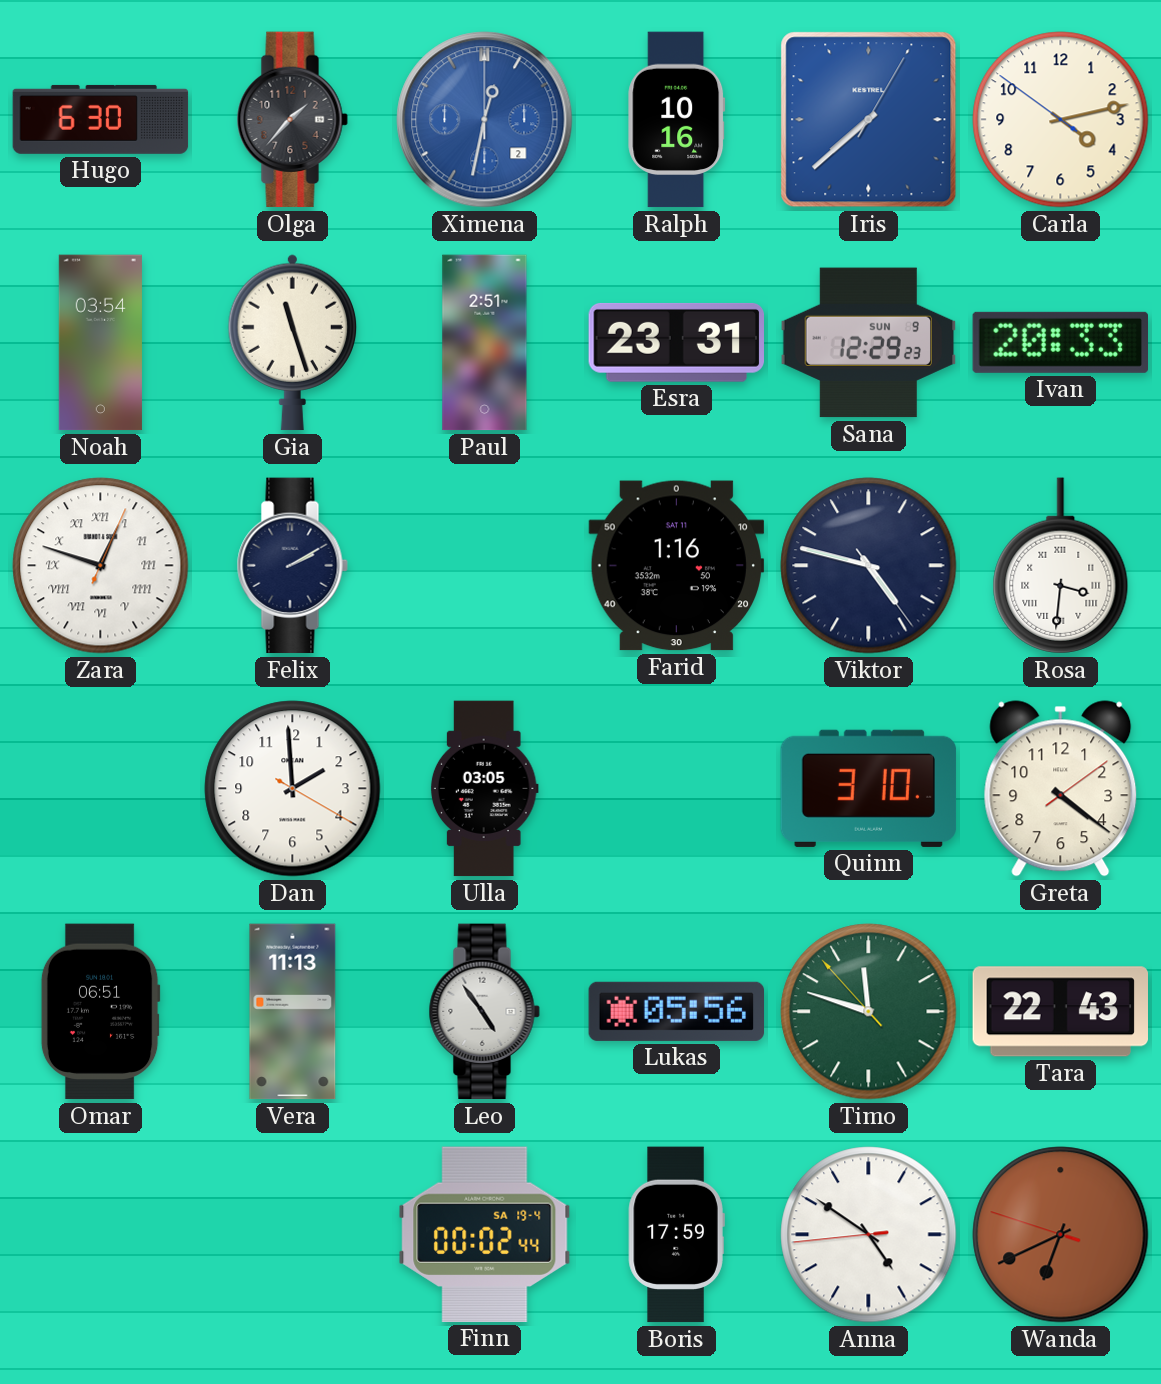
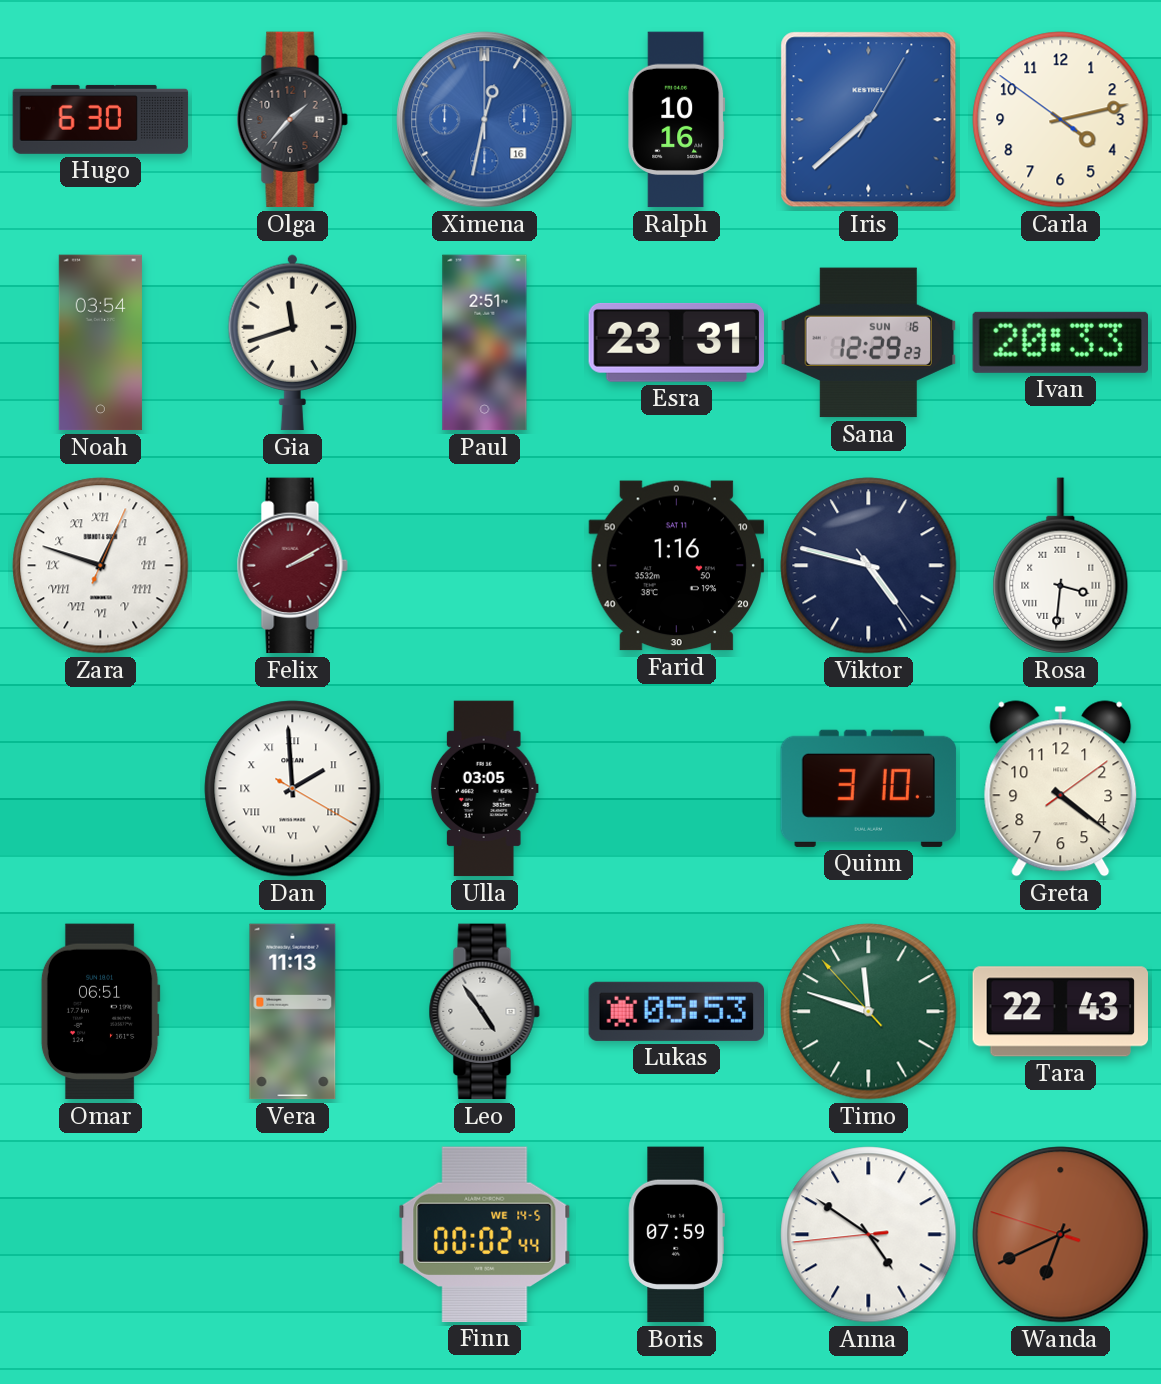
Ximena date: 2 -> 16
Gia: 11:27 -> 11:42
Sana date: SUN 9 -> SUN 16
Felix dial: navy -> burgundy
Dan numerals: Arabic -> Roman
Lukas: 05:56 -> 05:53
Finn date: SA 19-4 -> WE 14-5
Boris: 17:59 -> 07:59
